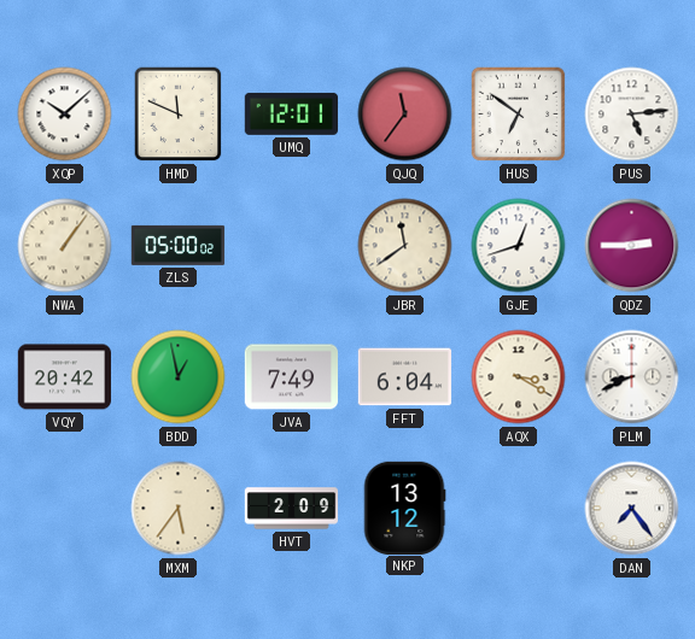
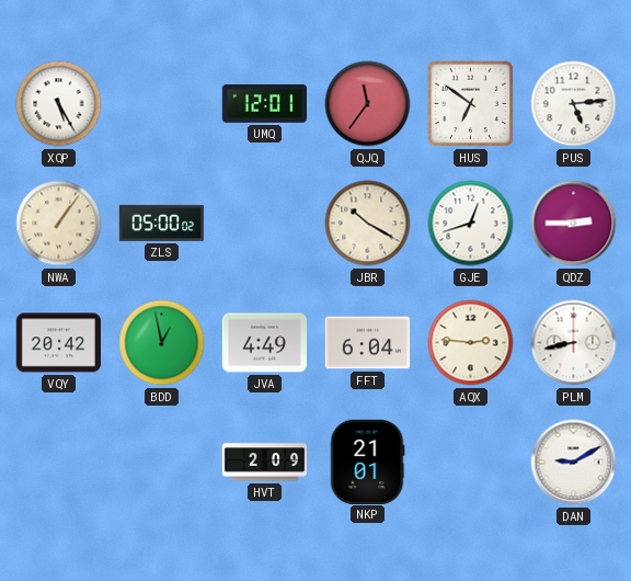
XQP: 10:08 -> 5:25
HMD: 11:49 -> none
JBR: 11:39 -> 10:20
JVA: 7:49 -> 4:49
AQX: 3:20 -> 2:46
PLM: 8:41 -> 8:43
MXM: 5:36 -> none
NKP: 13:12 -> 21:01
DAN: 7:24 -> 9:10
